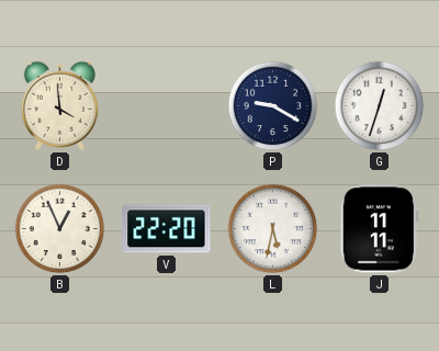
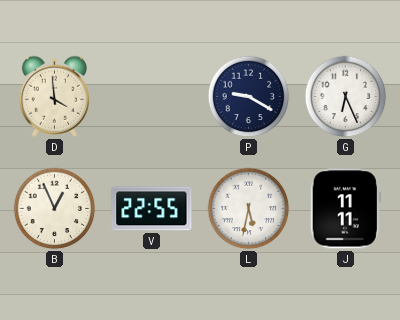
G: 12:33 -> 6:26
V: 22:20 -> 22:55
